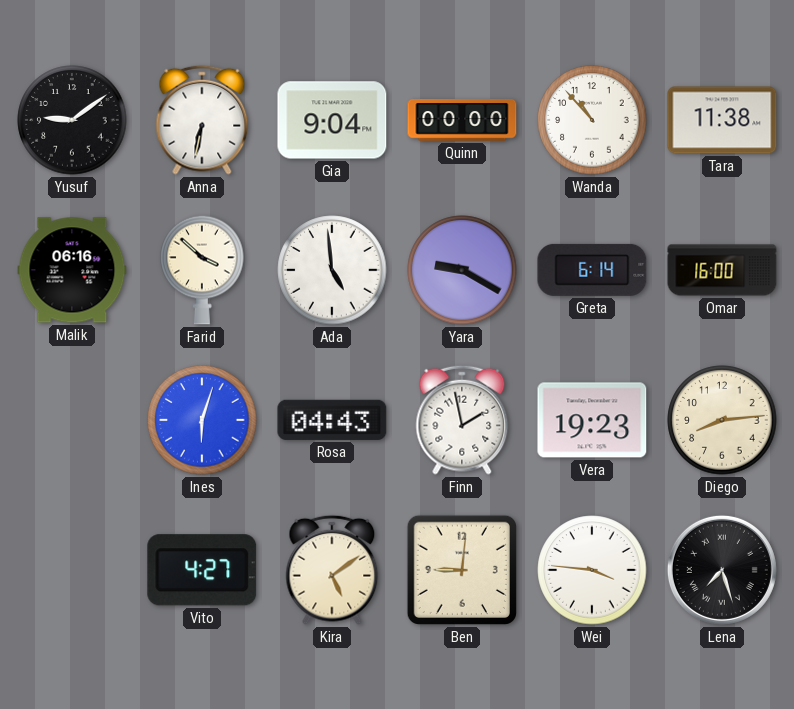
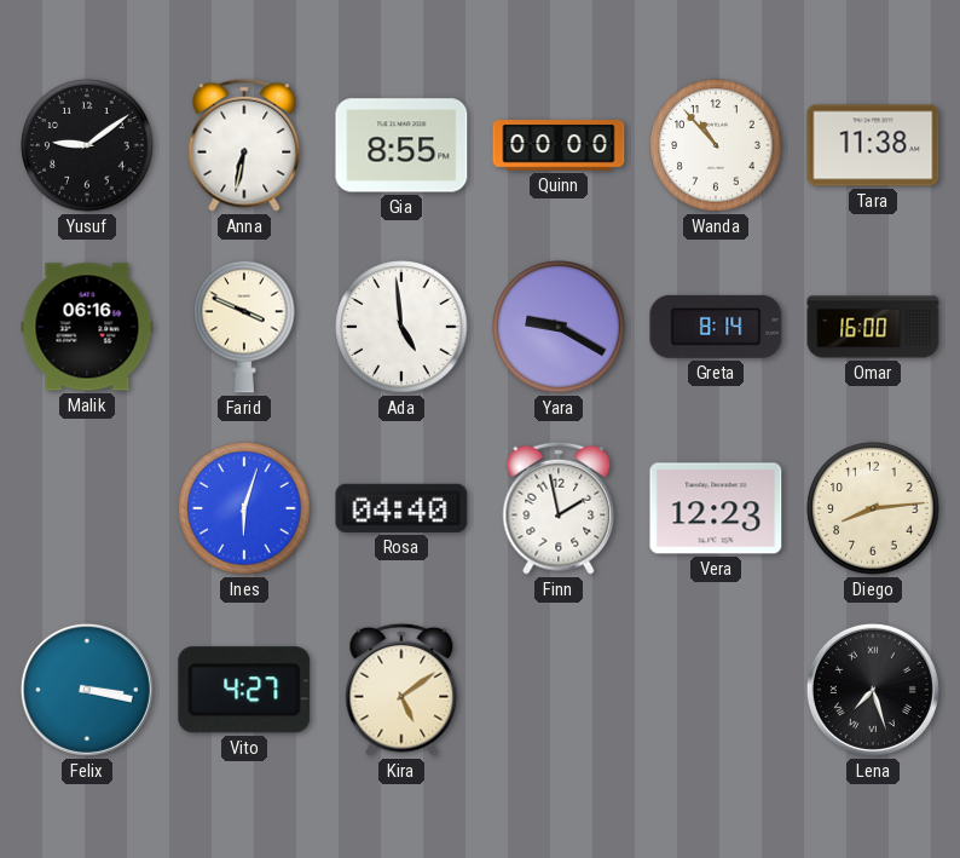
Gia: 9:04 -> 8:55
Farid: 3:52 -> 3:49
Greta: 6:14 -> 8:14
Rosa: 04:43 -> 04:40
Vera: 19:23 -> 12:23
Felix: none -> 3:17
Ben: 9:01 -> none
Wei: 3:46 -> none
